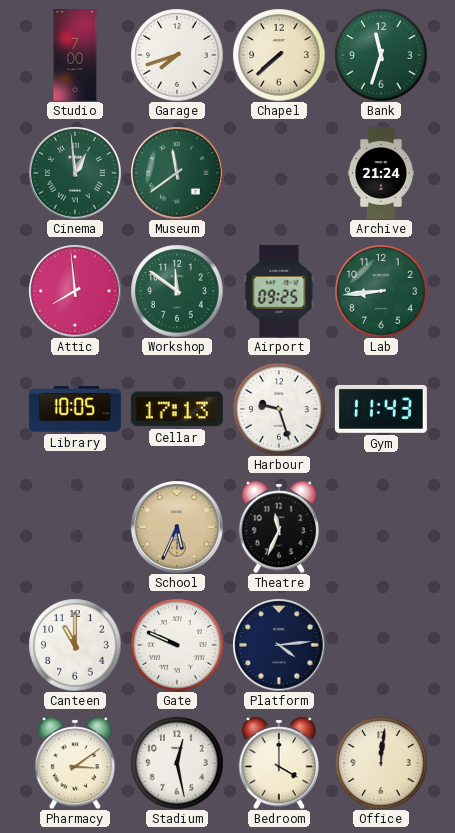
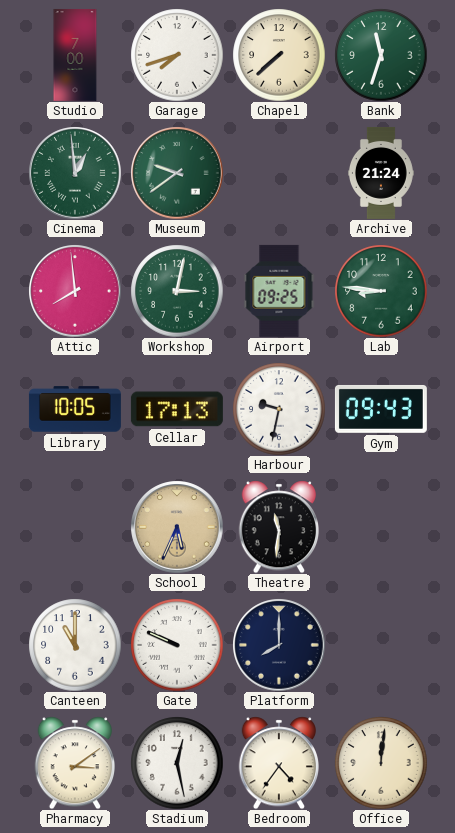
Museum: 11:39 -> 9:39
Workshop: 11:51 -> 3:02
Lab: 8:44 -> 8:46
Harbour: 9:27 -> 9:32
Gym: 11:43 -> 09:43
Theatre: 11:34 -> 11:31
Platform: 4:14 -> 8:00
Bedroom: 4:00 -> 4:36
